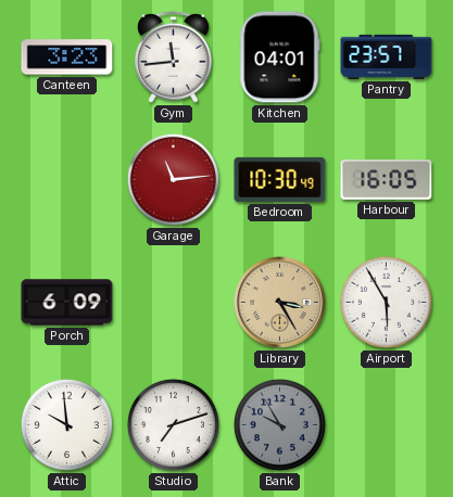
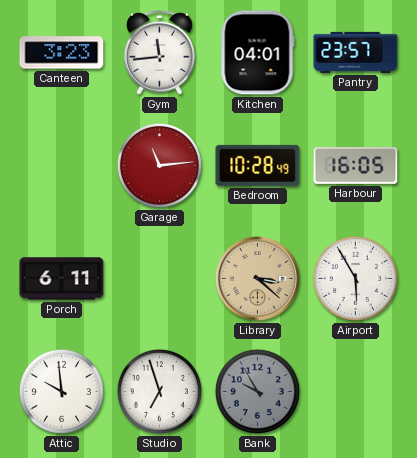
Bedroom: 10:30 -> 10:28
Porch: 6:09 -> 6:11
Library: 3:25 -> 3:22
Studio: 7:12 -> 6:57
